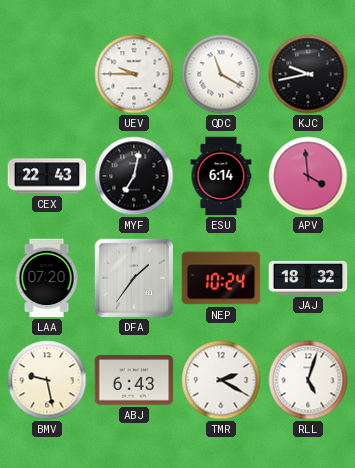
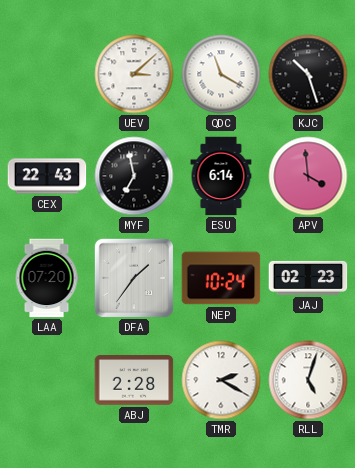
UEV: 9:45 -> 3:08
KJC: 9:43 -> 10:27
MYF: 7:02 -> 6:58
JAJ: 18:32 -> 02:23
BMV: 9:28 -> none
ABJ: 6:43 -> 2:28
